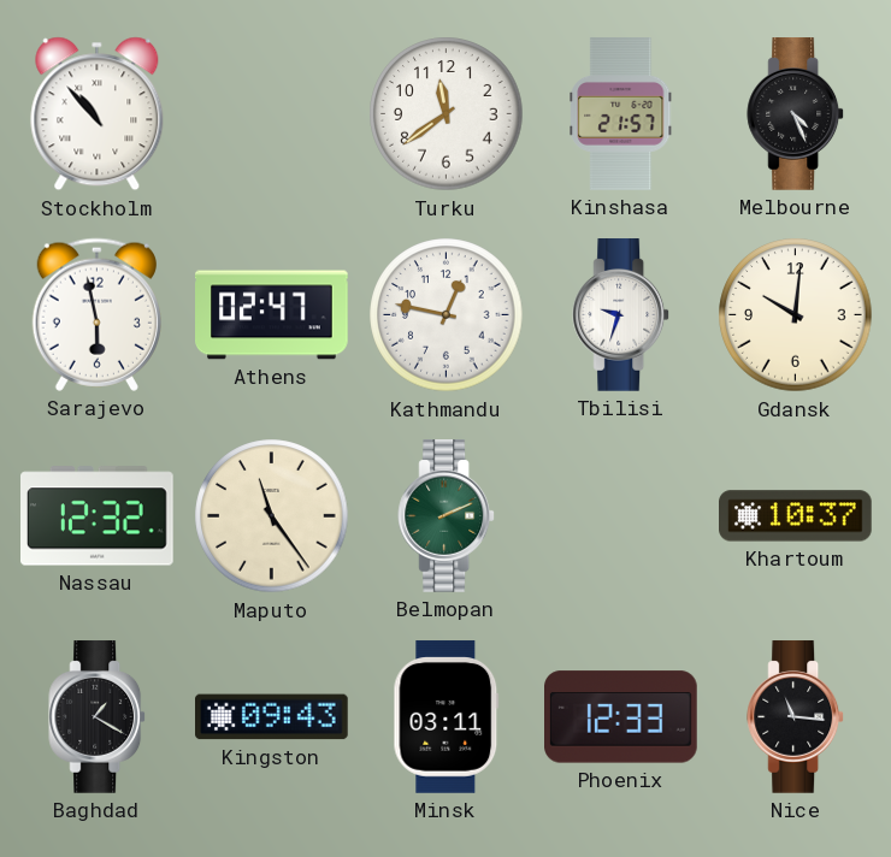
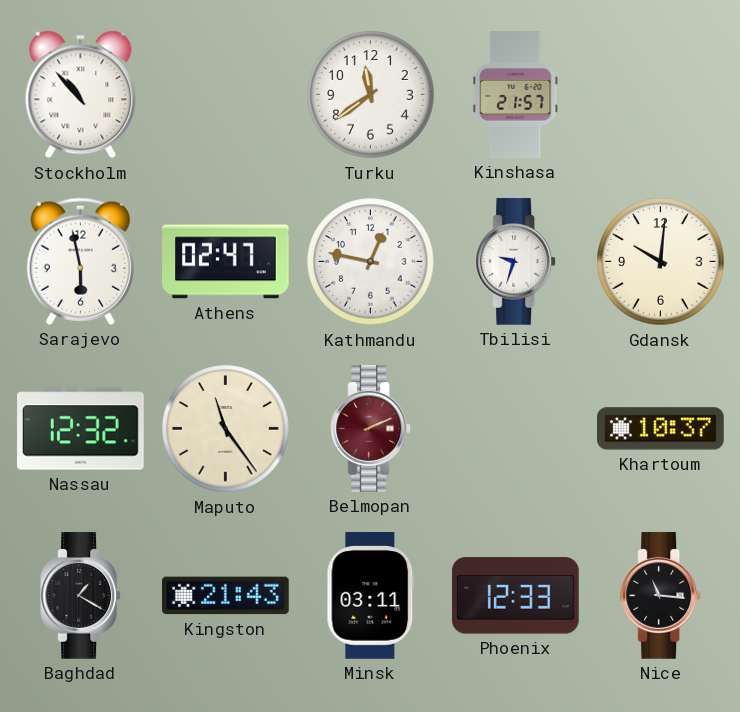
Melbourne: 4:26 -> none
Belmopan dial: green -> burgundy
Kingston: 09:43 -> 21:43
